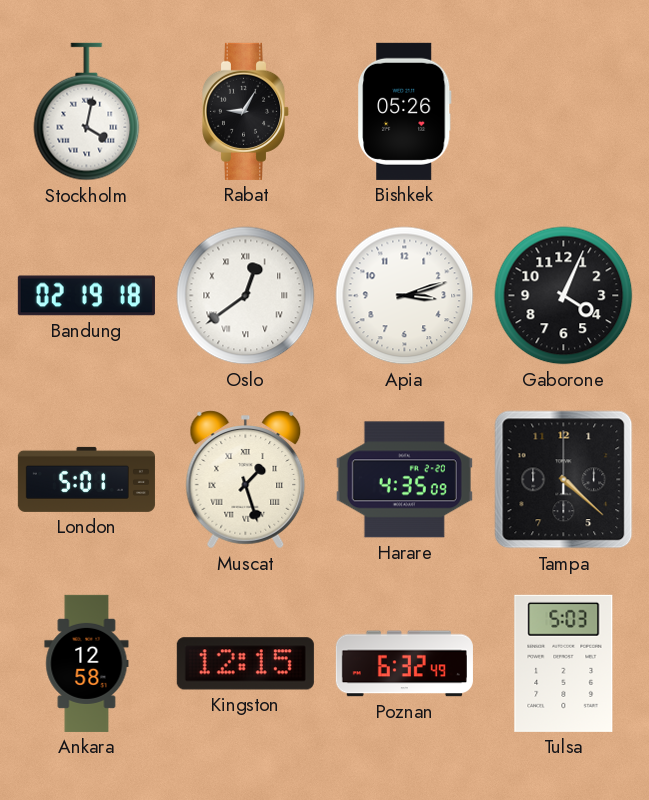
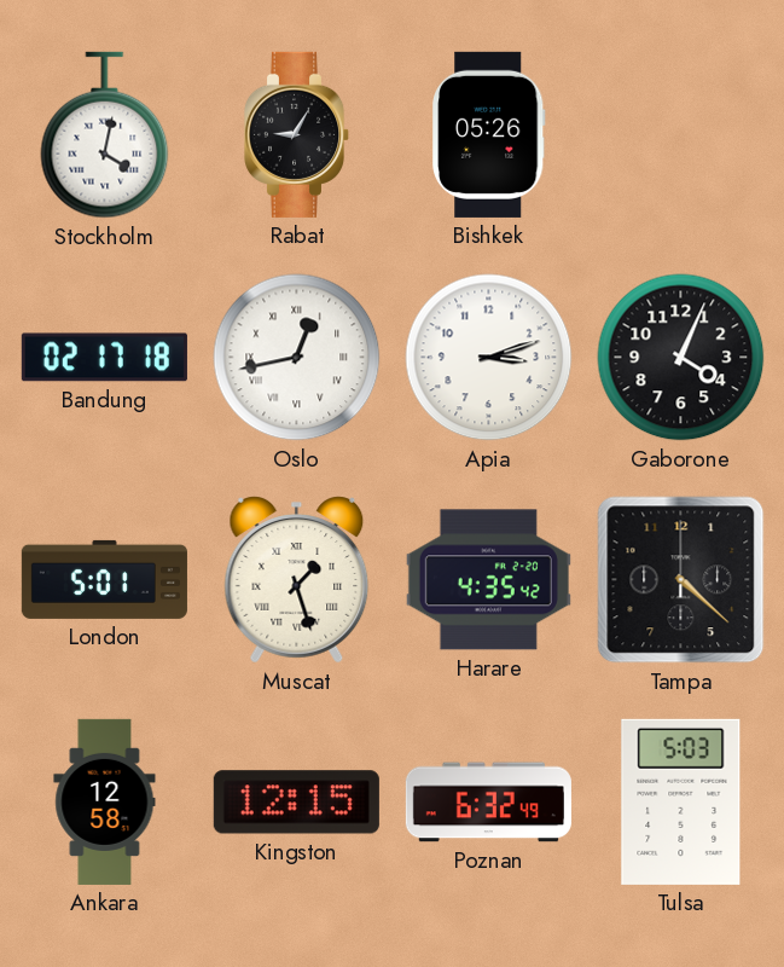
Bandung: 02:19 -> 02:17
Oslo: 12:39 -> 12:43
Harare: 4:35:09 -> 4:35:42
